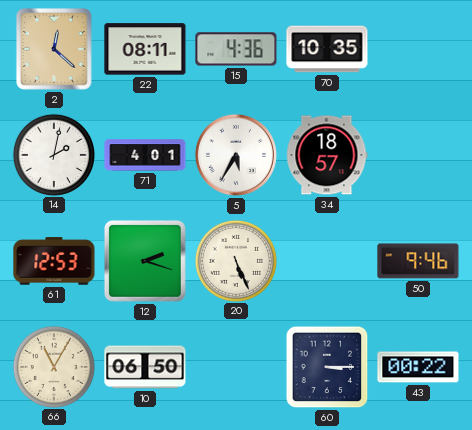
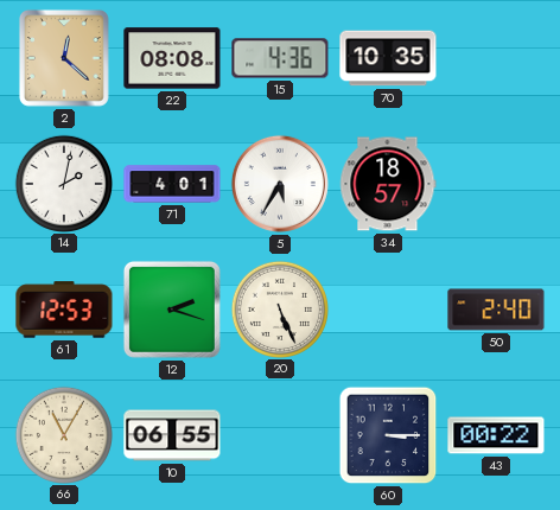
22: 08:11 -> 08:08
50: 9:46 -> 2:40
10: 06:50 -> 06:55
